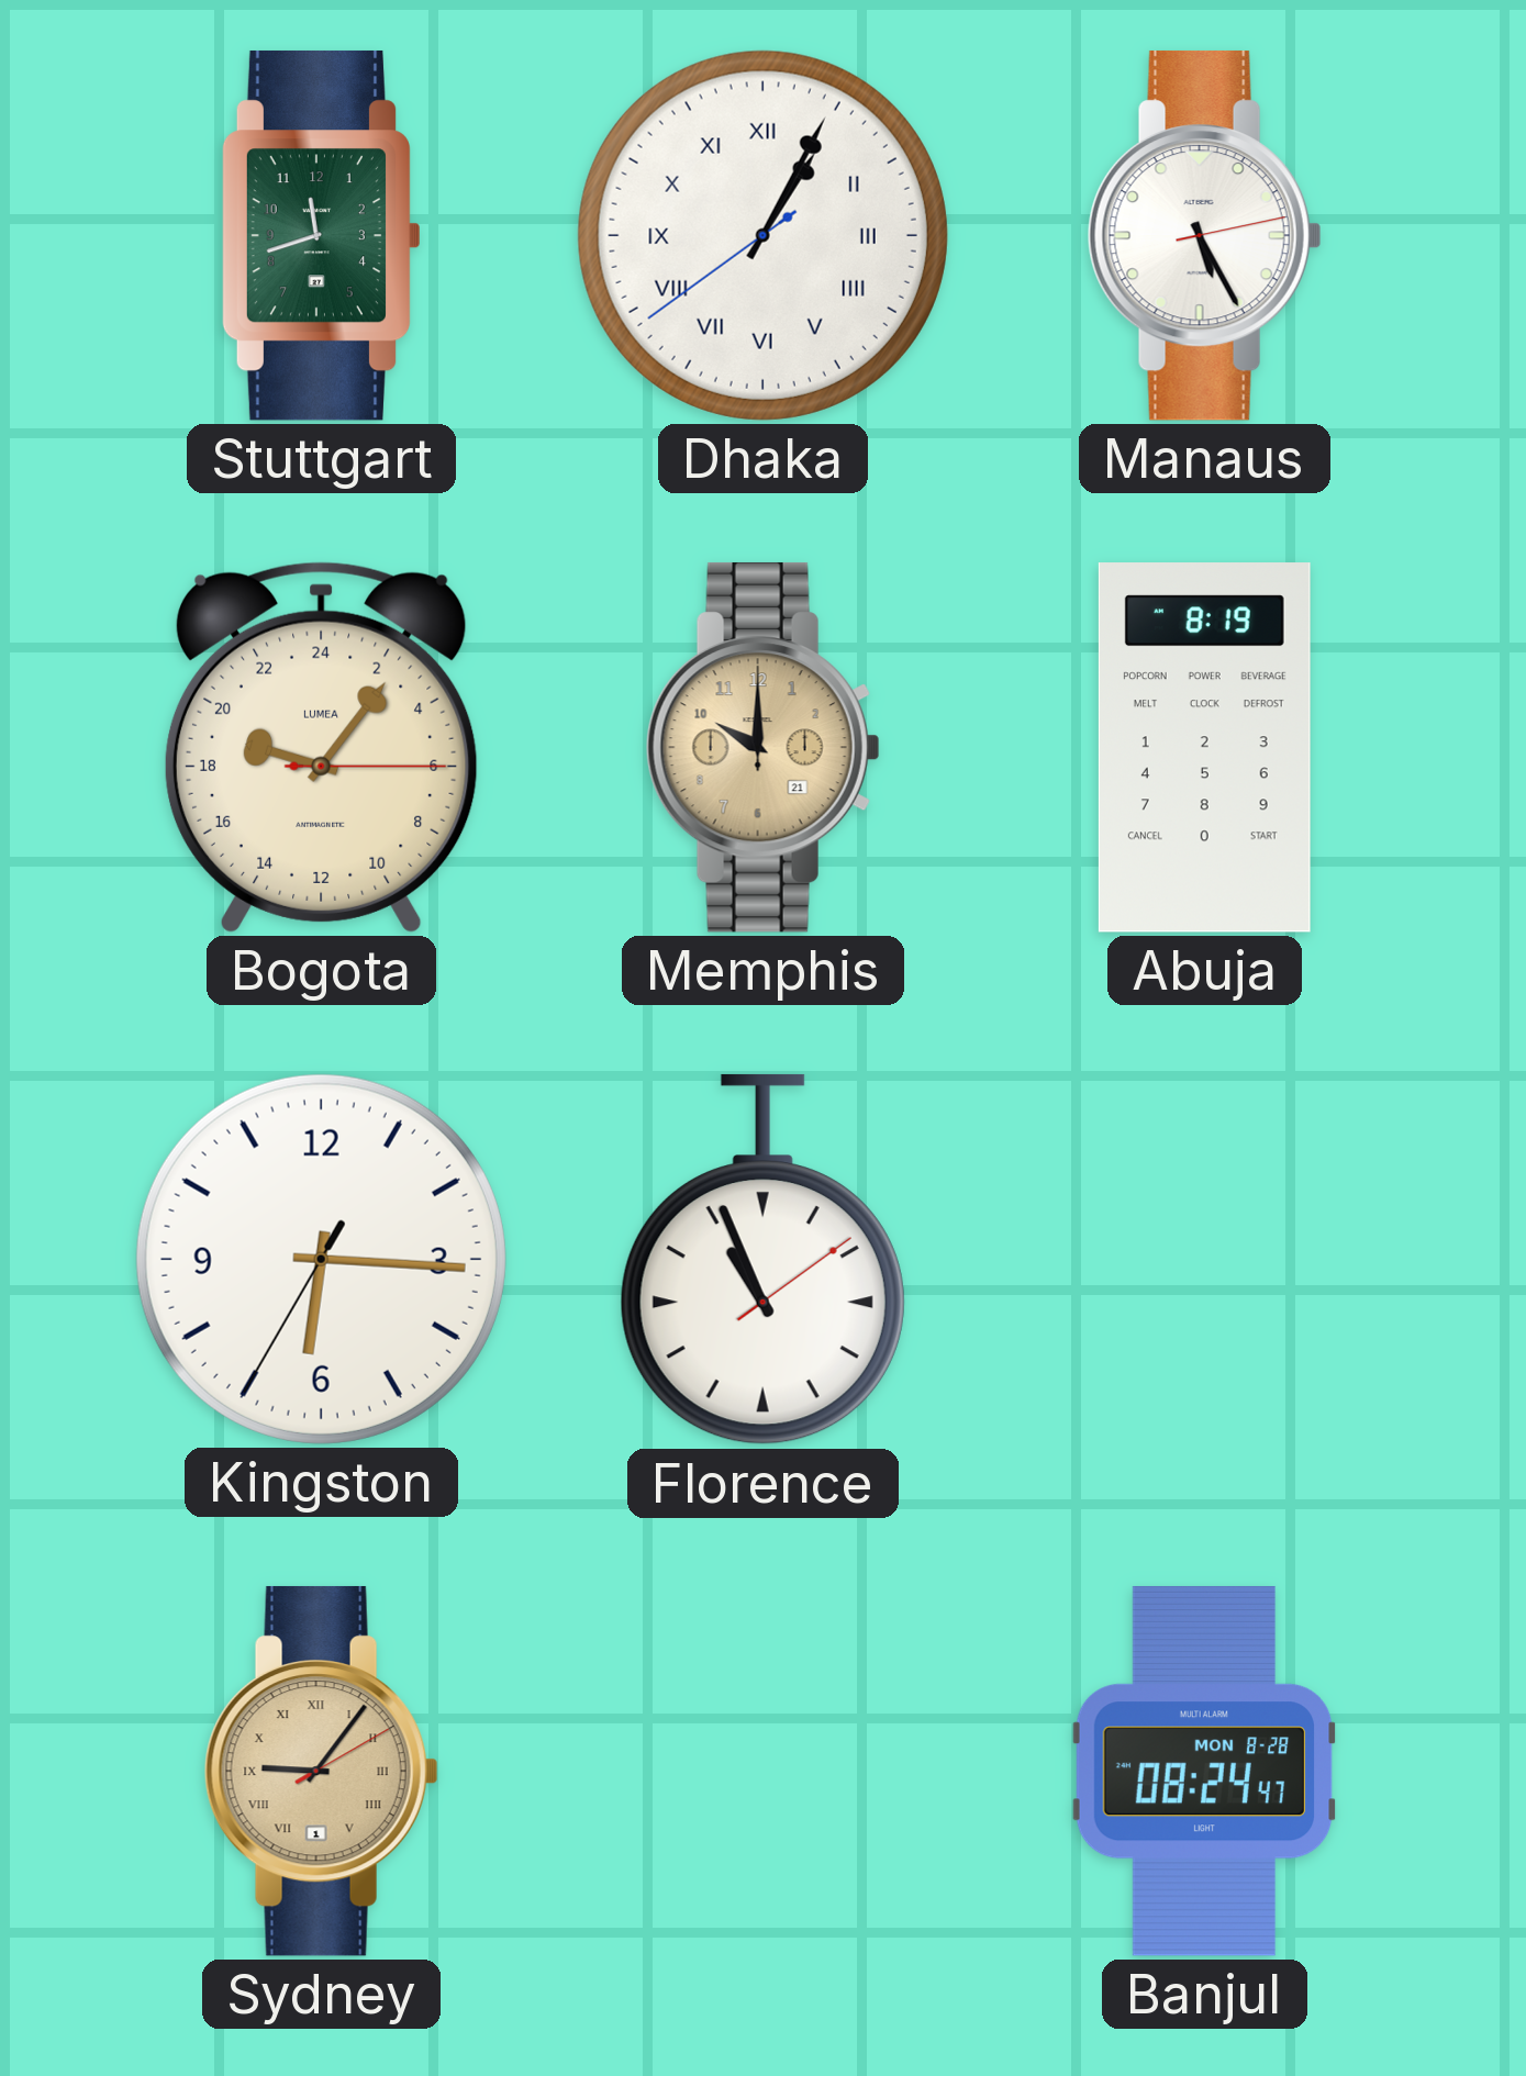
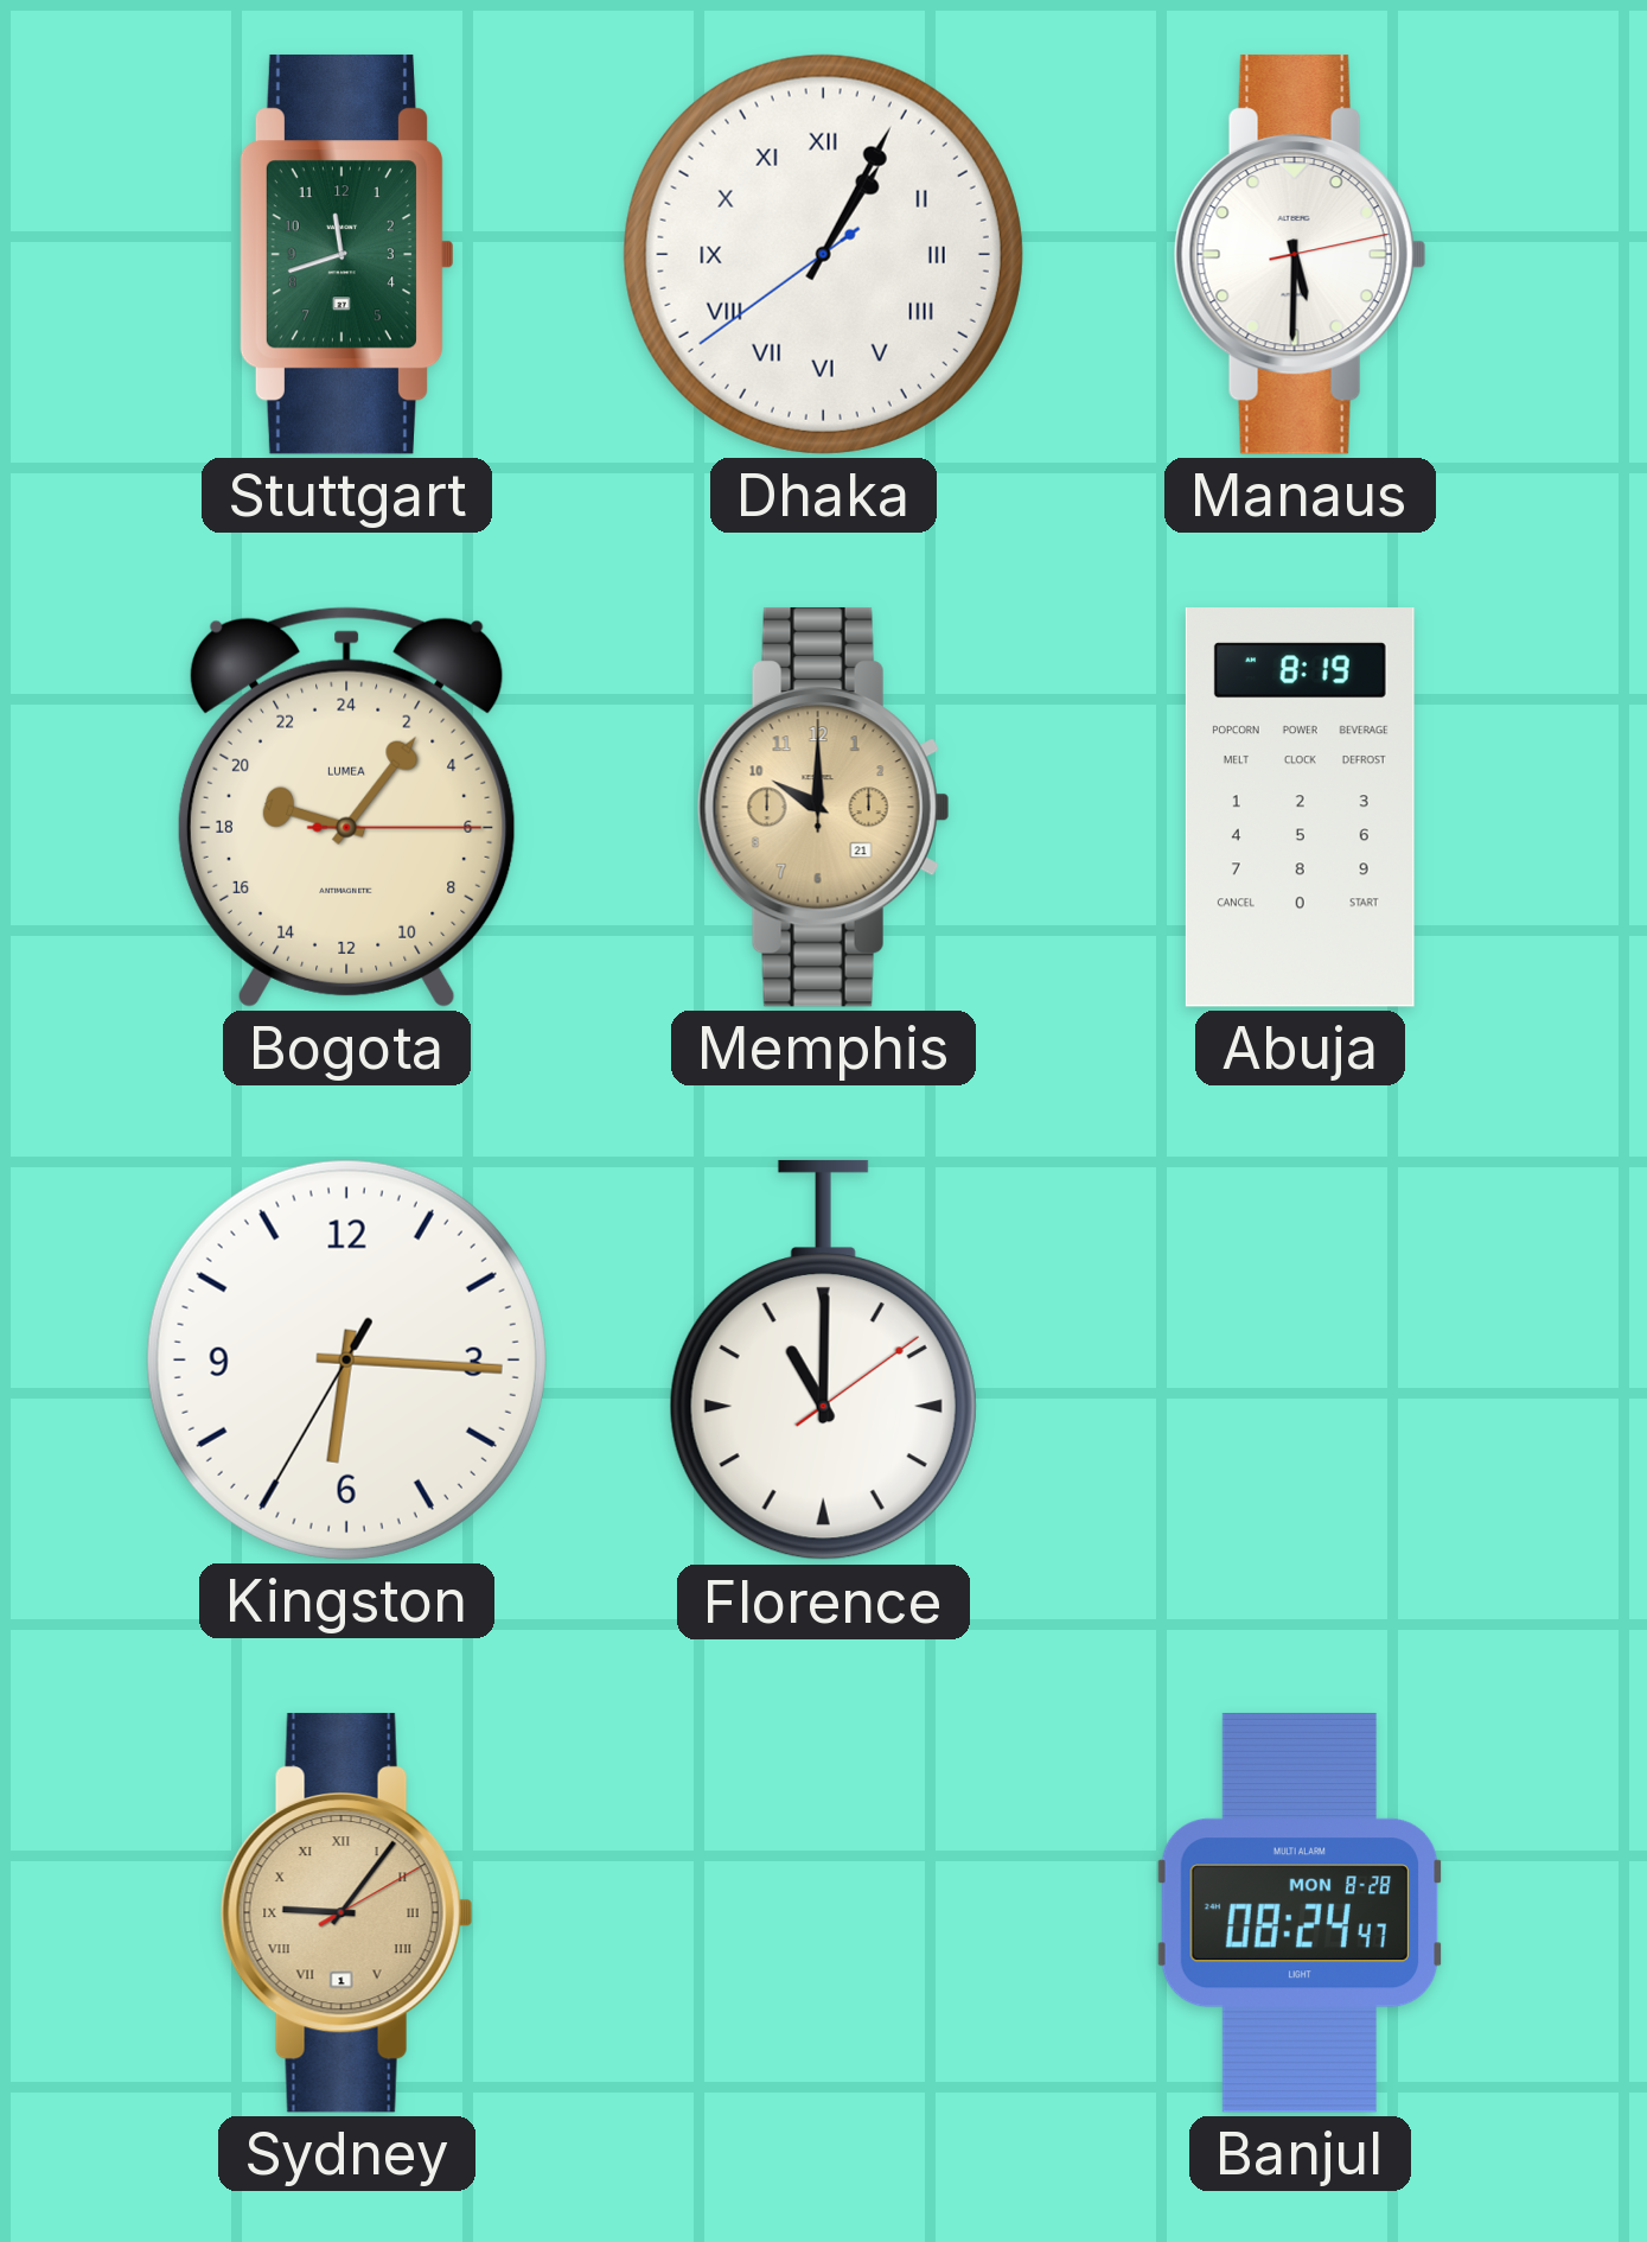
Manaus: 5:25 -> 5:30
Florence: 10:56 -> 11:00
